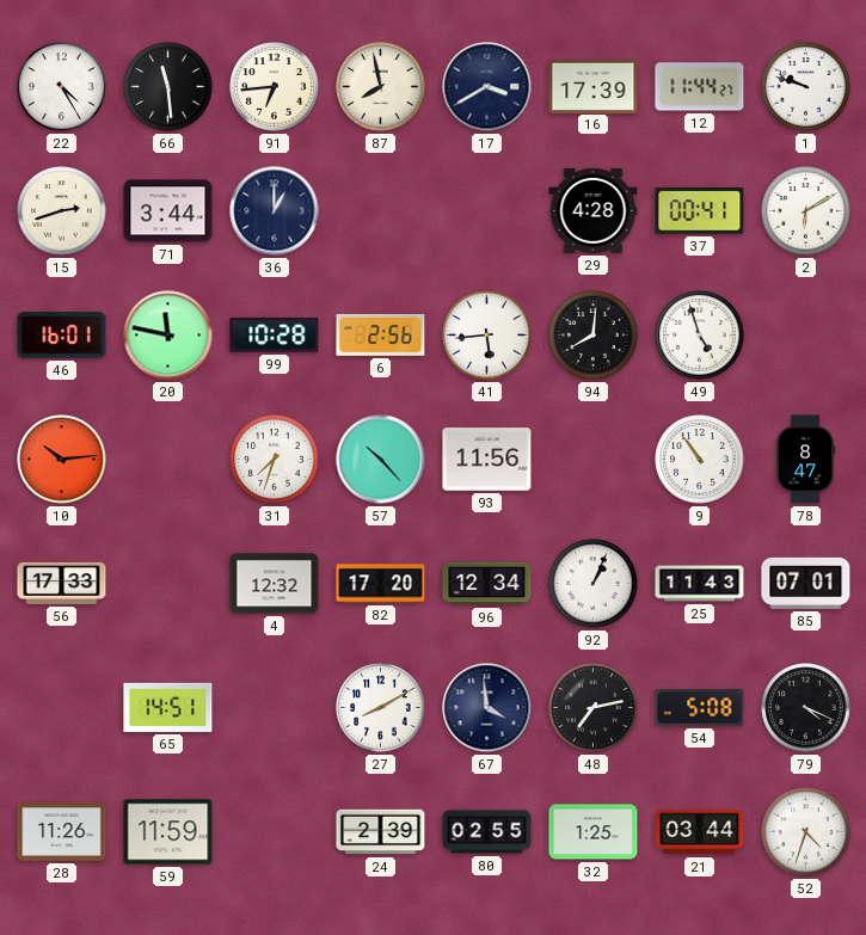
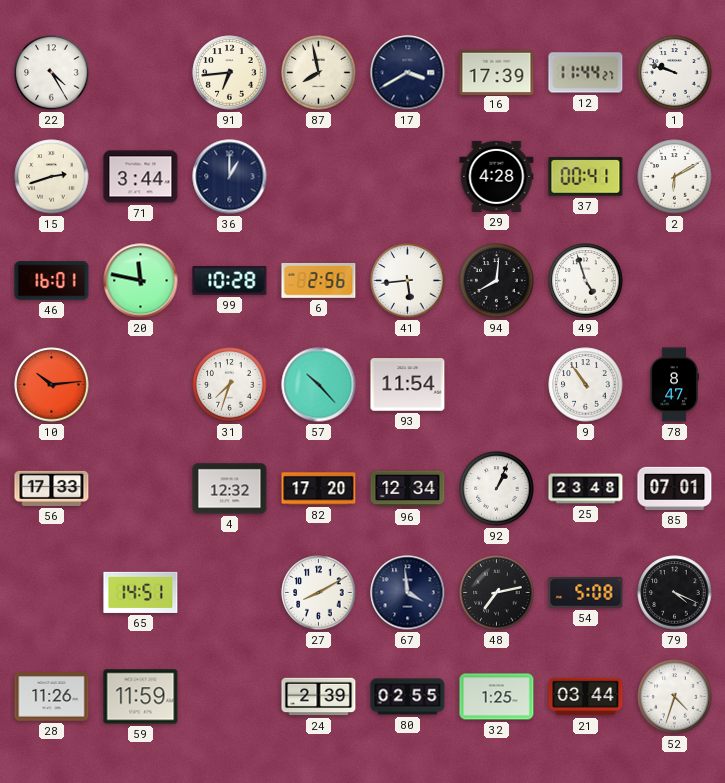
66: 11:29 -> none
93: 11:56 -> 11:54
25: 11:43 -> 23:48
